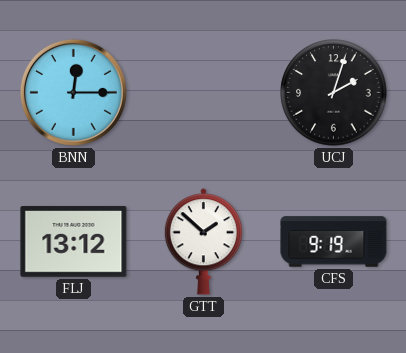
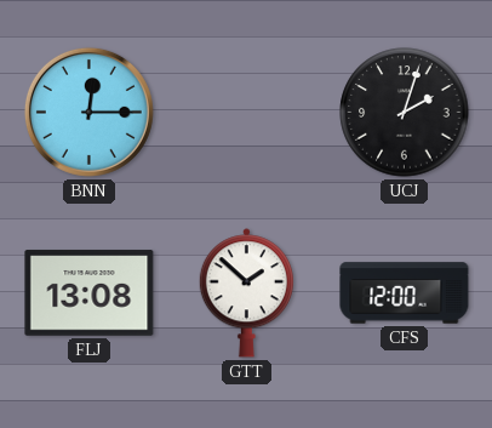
FLJ: 13:12 -> 13:08
CFS: 9:19 -> 12:00
